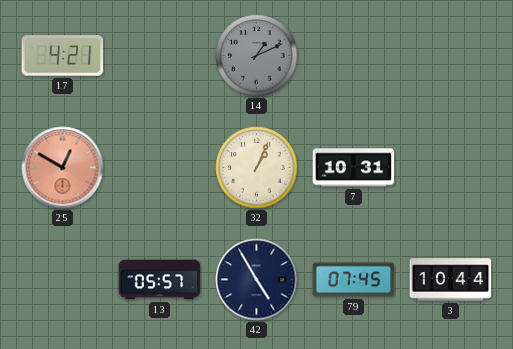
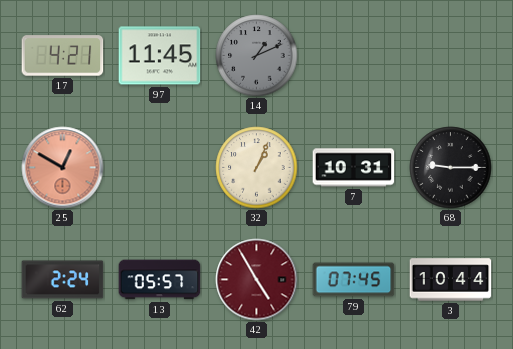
97: none -> 11:45
68: none -> 9:15
62: none -> 2:24
42 dial: navy -> burgundy
